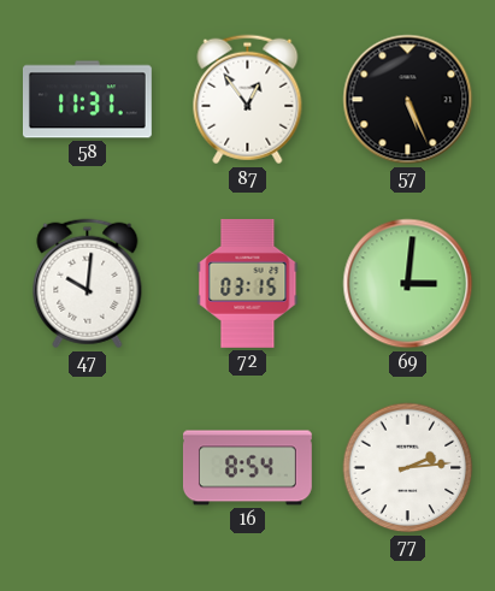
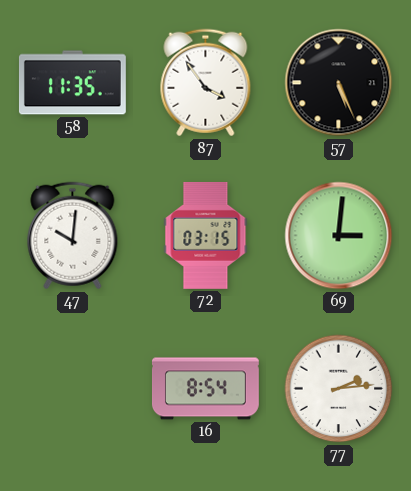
58: 11:31 -> 11:35
87: 12:54 -> 3:54
